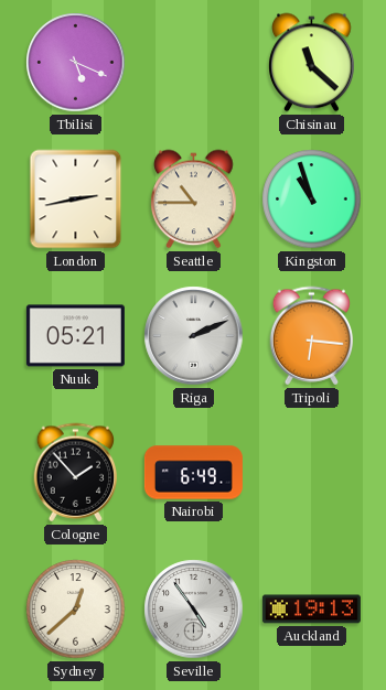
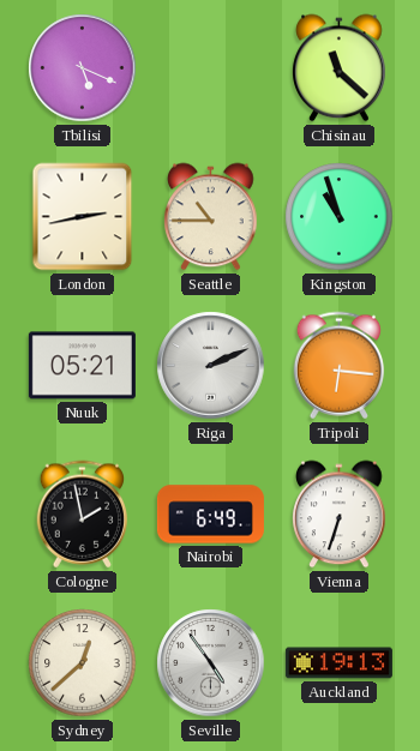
Cologne: 1:53 -> 1:58
Vienna: none -> 6:33
